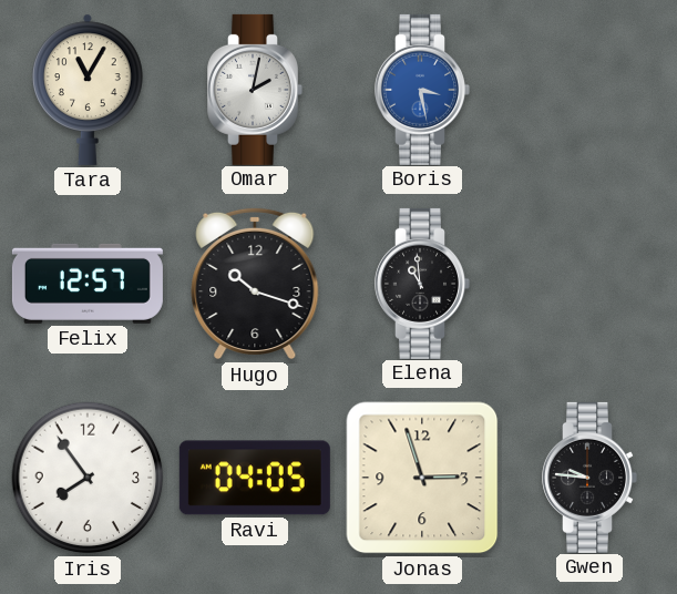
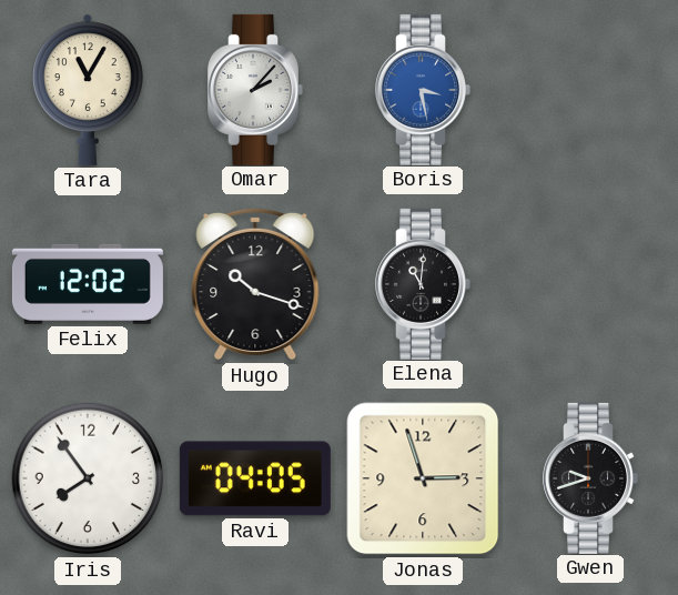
Omar: 2:02 -> 2:07
Felix: 12:57 -> 12:02
Elena: 10:59 -> 11:01
Gwen: 9:46 -> 9:42
